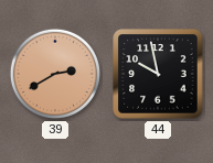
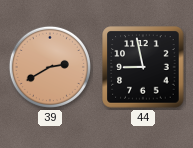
44: 9:58 -> 8:58
